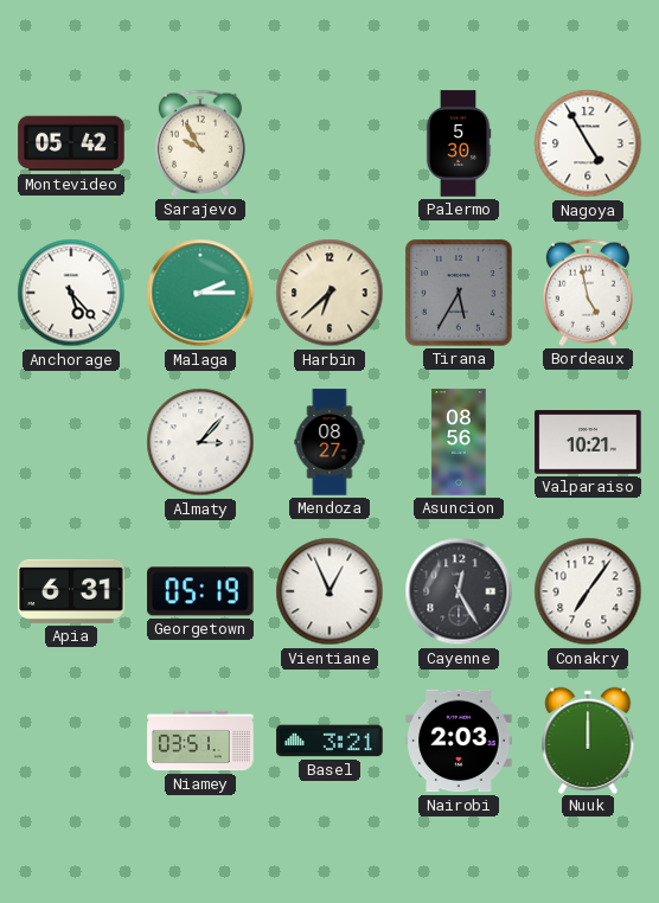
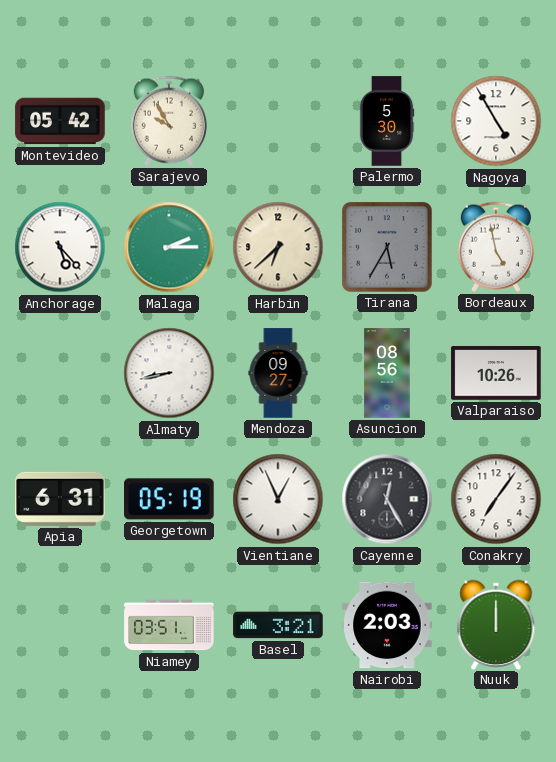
Almaty: 3:07 -> 8:43
Mendoza: 08:27 -> 09:27
Valparaiso: 10:21 -> 10:26
